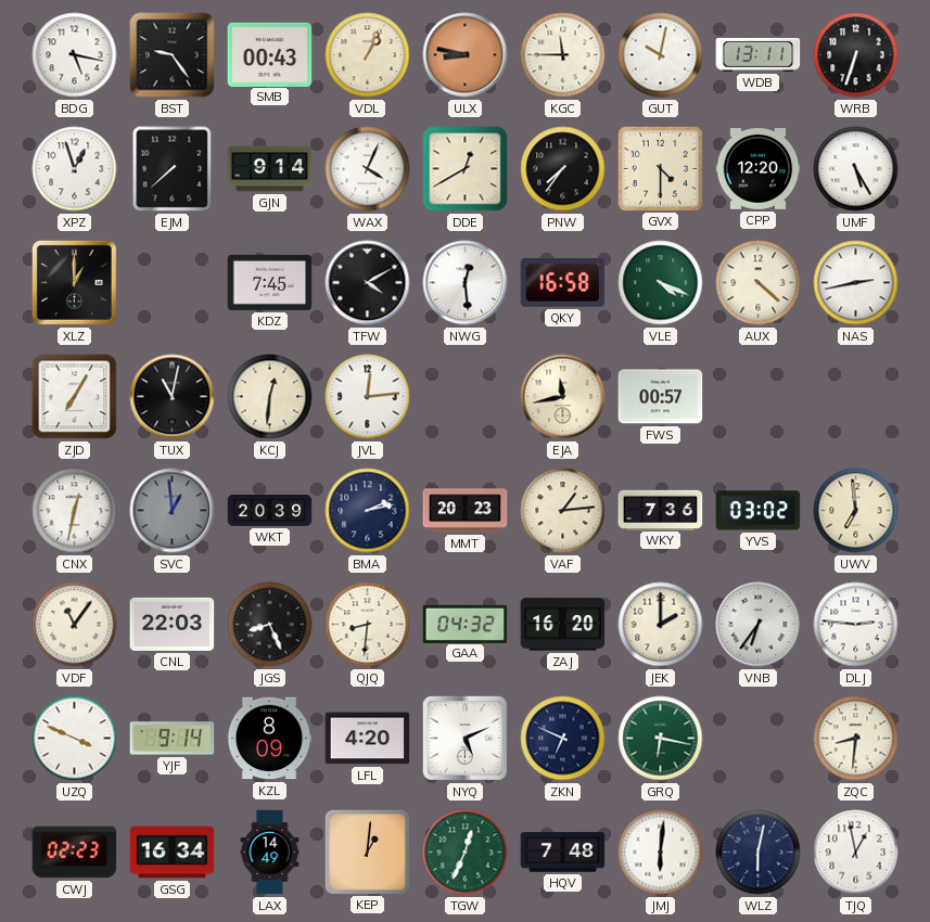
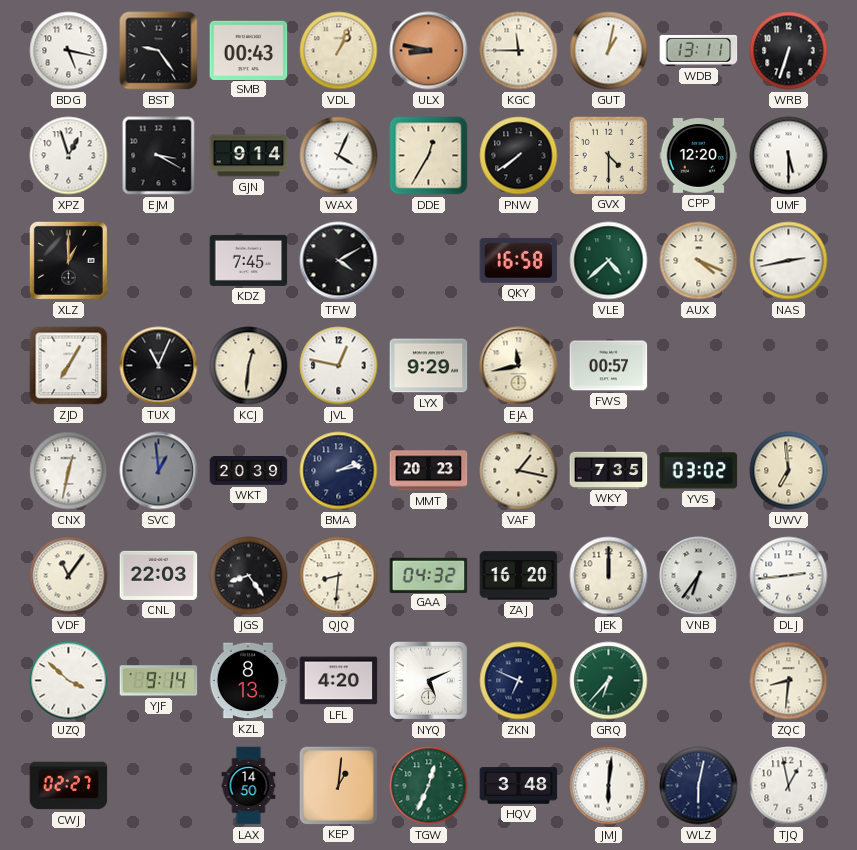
GUT: 10:02 -> 1:02
EJM: 7:38 -> 3:20
DDE: 12:40 -> 12:35
PNW: 7:36 -> 7:39
UMF: 5:25 -> 5:30
NWG: 12:29 -> none
VLE: 4:19 -> 4:38
AUX: 4:22 -> 4:19
TUX: 11:02 -> 11:04
JVL: 12:14 -> 12:47
LYX: none -> 9:29
VAF: 1:14 -> 1:17
WKY: 7:36 -> 7:35
JGS: 8:26 -> 8:24
JEK: 2:00 -> 12:00
DLJ: 2:46 -> 2:44
UZQ: 3:49 -> 3:52
KZL: 8:09 -> 8:13
GRQ: 6:17 -> 6:37
CWJ: 02:23 -> 02:27
GSG: 16:34 -> none
LAX: 14:49 -> 14:50
HQV: 7:48 -> 3:48
